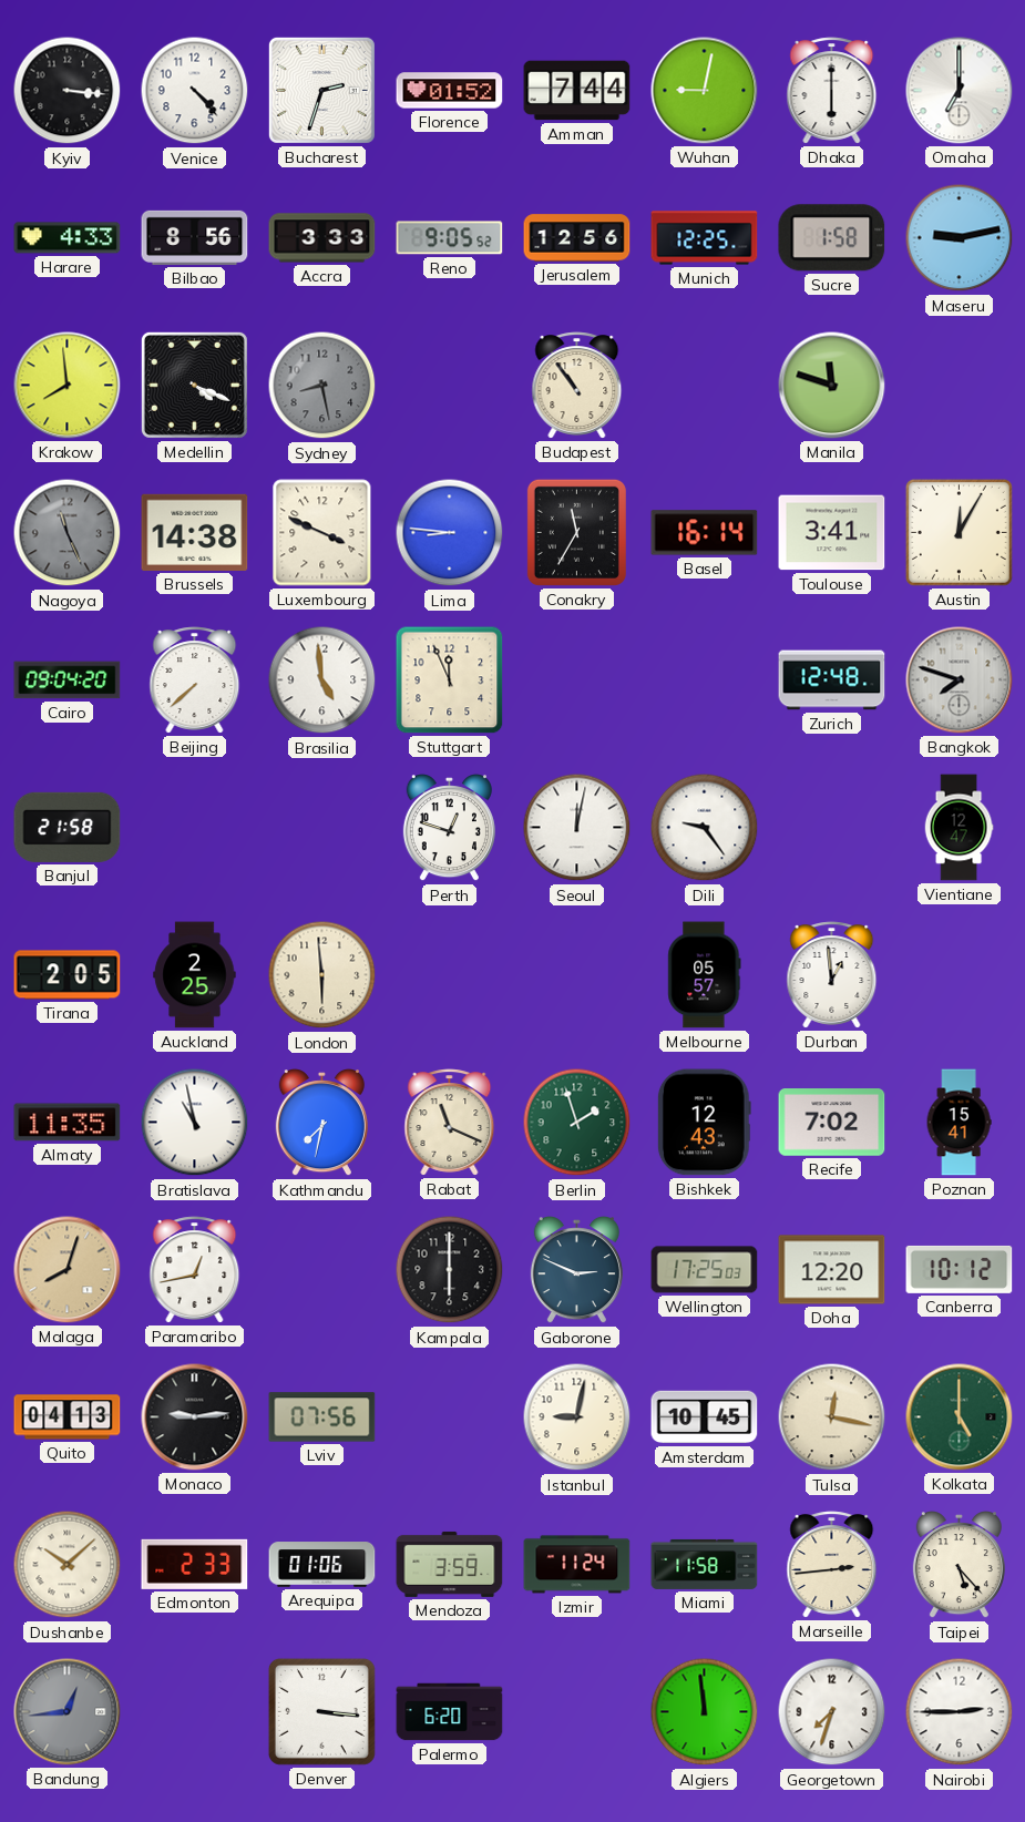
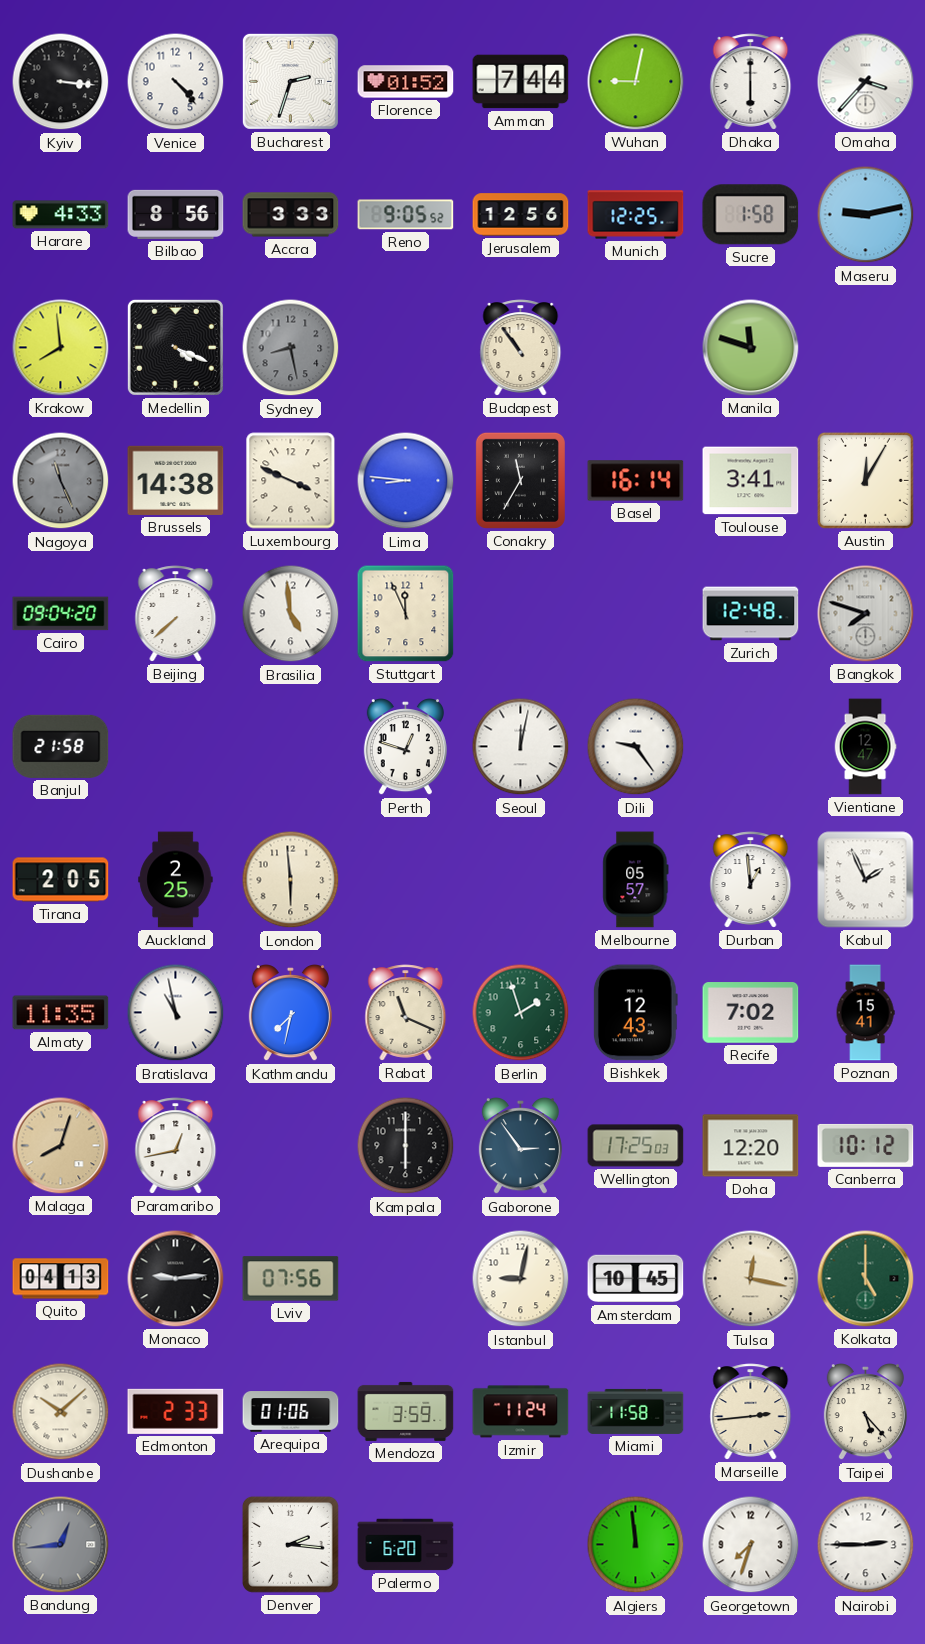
Omaha: 7:00 -> 3:37
Kabul: none -> 1:56
Gaborone: 2:49 -> 2:54
Denver: 3:16 -> 2:16
